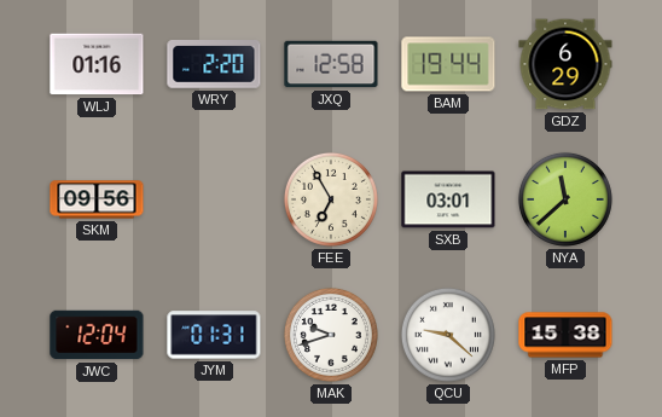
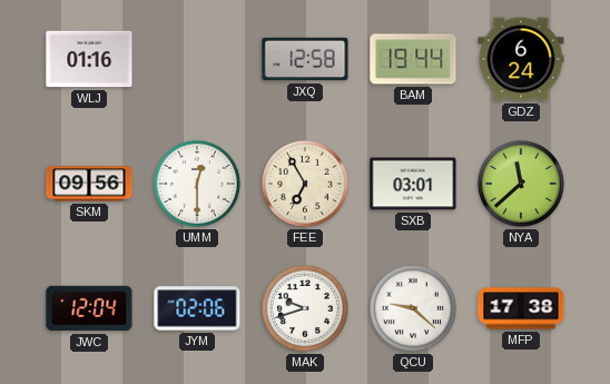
WRY: 2:20 -> none
GDZ: 6:29 -> 6:24
UMM: none -> 12:30
JYM: 01:31 -> 02:06
MFP: 15:38 -> 17:38
